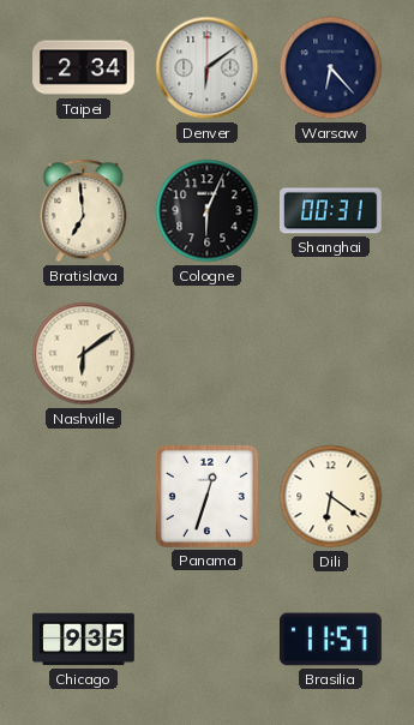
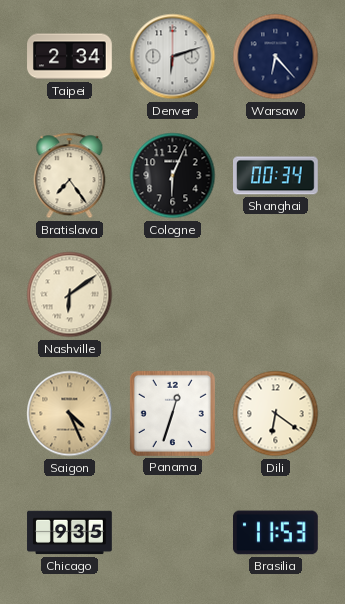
Denver: 6:09 -> 6:12
Bratislava: 6:59 -> 7:24
Shanghai: 00:31 -> 00:34
Saigon: none -> 4:26
Brasilia: 11:57 -> 11:53
